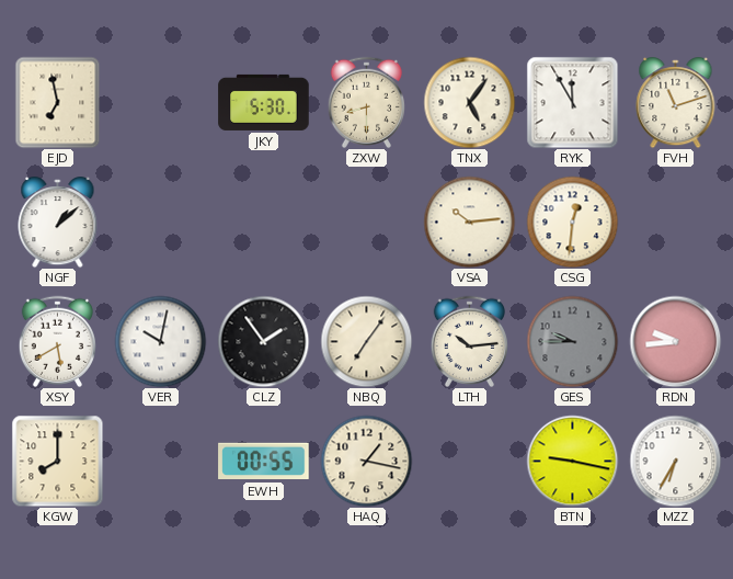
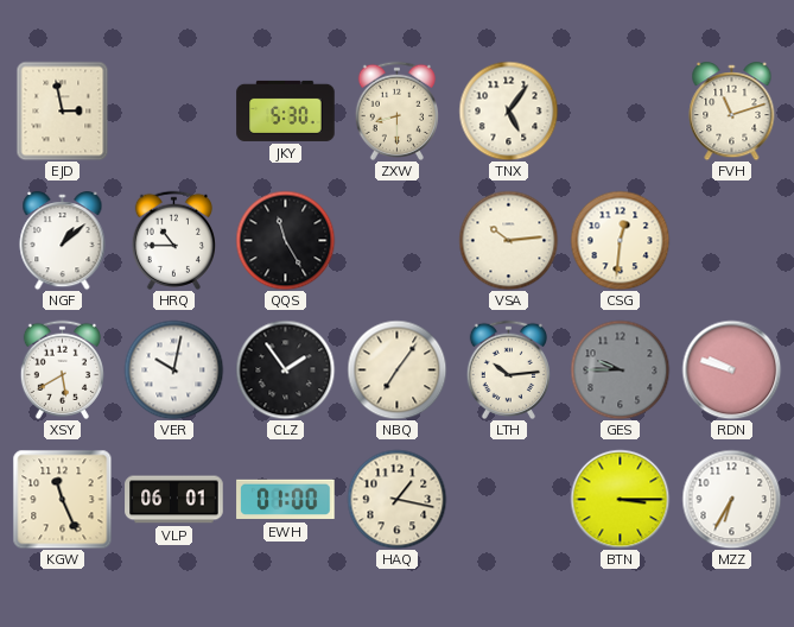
EJD: 6:58 -> 2:58
RYK: 11:55 -> none
HRQ: none -> 10:45
QQS: none -> 11:25
RDN: 9:44 -> 9:48
KGW: 8:00 -> 11:26
VLP: none -> 06:01
EWH: 00:55 -> 01:00
BTN: 9:17 -> 3:15
